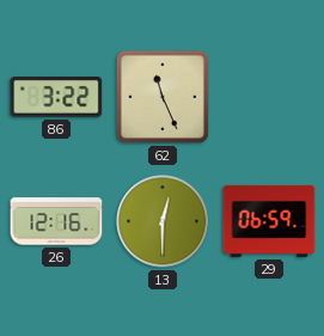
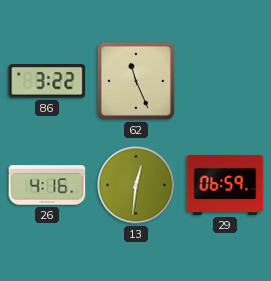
26: 12:16 -> 4:16
13: 12:30 -> 12:31
